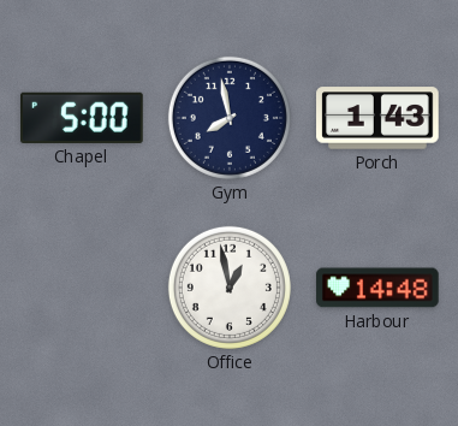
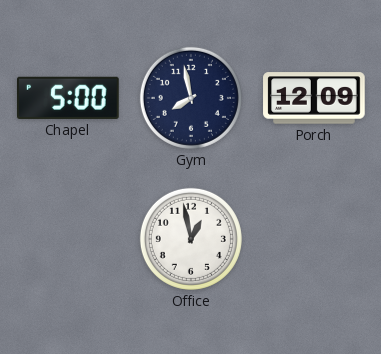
Porch: 1:43 -> 12:09
Harbour: 14:48 -> none
